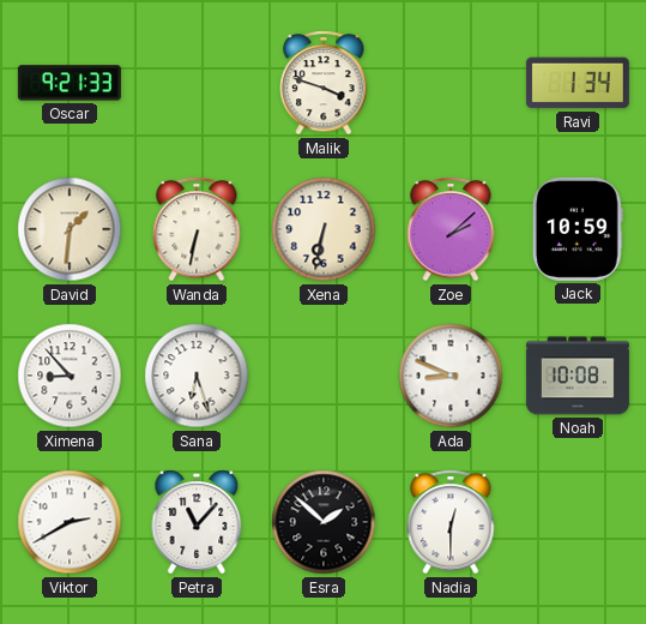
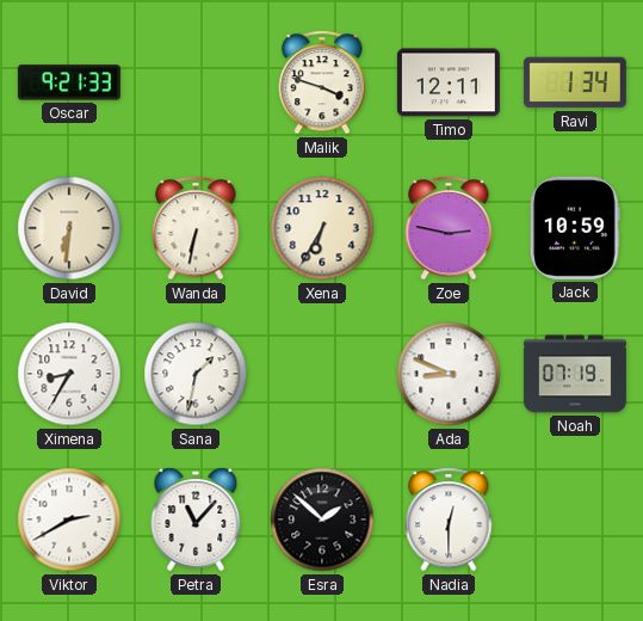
Timo: none -> 12:11
David: 1:31 -> 6:31
Xena: 6:32 -> 6:35
Zoe: 2:08 -> 2:47
Ximena: 8:53 -> 8:35
Sana: 6:27 -> 1:32
Noah: 10:08 -> 07:19
